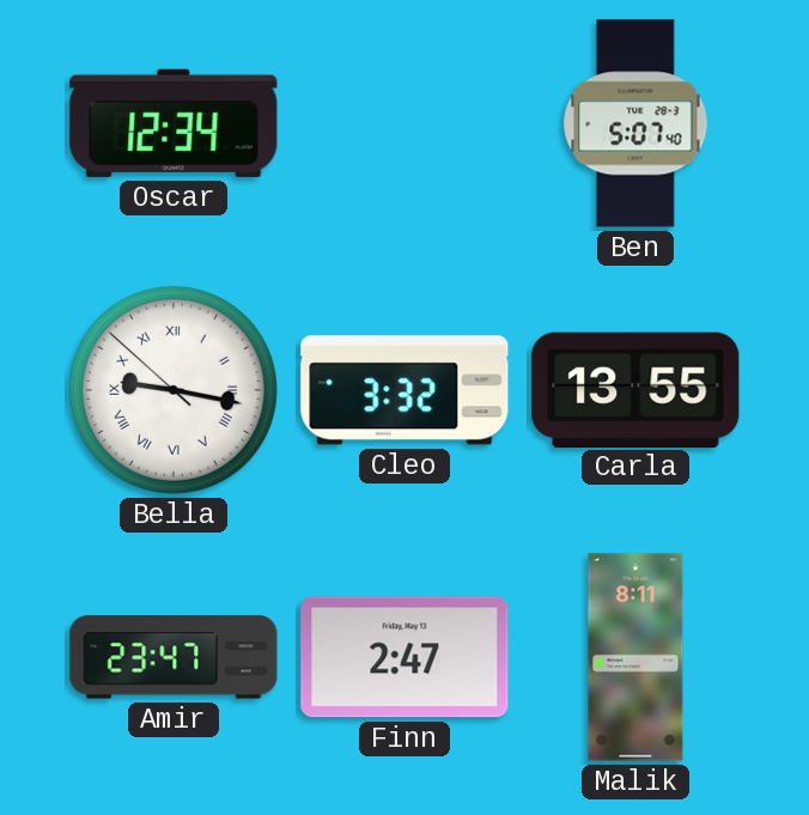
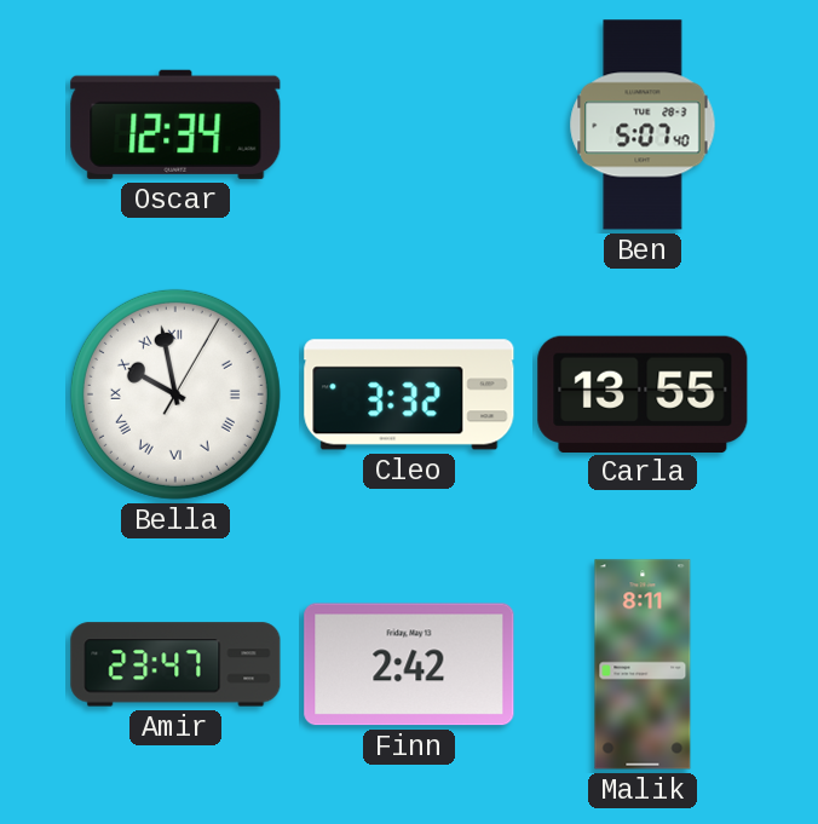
Bella: 9:16 -> 9:58
Finn: 2:47 -> 2:42
